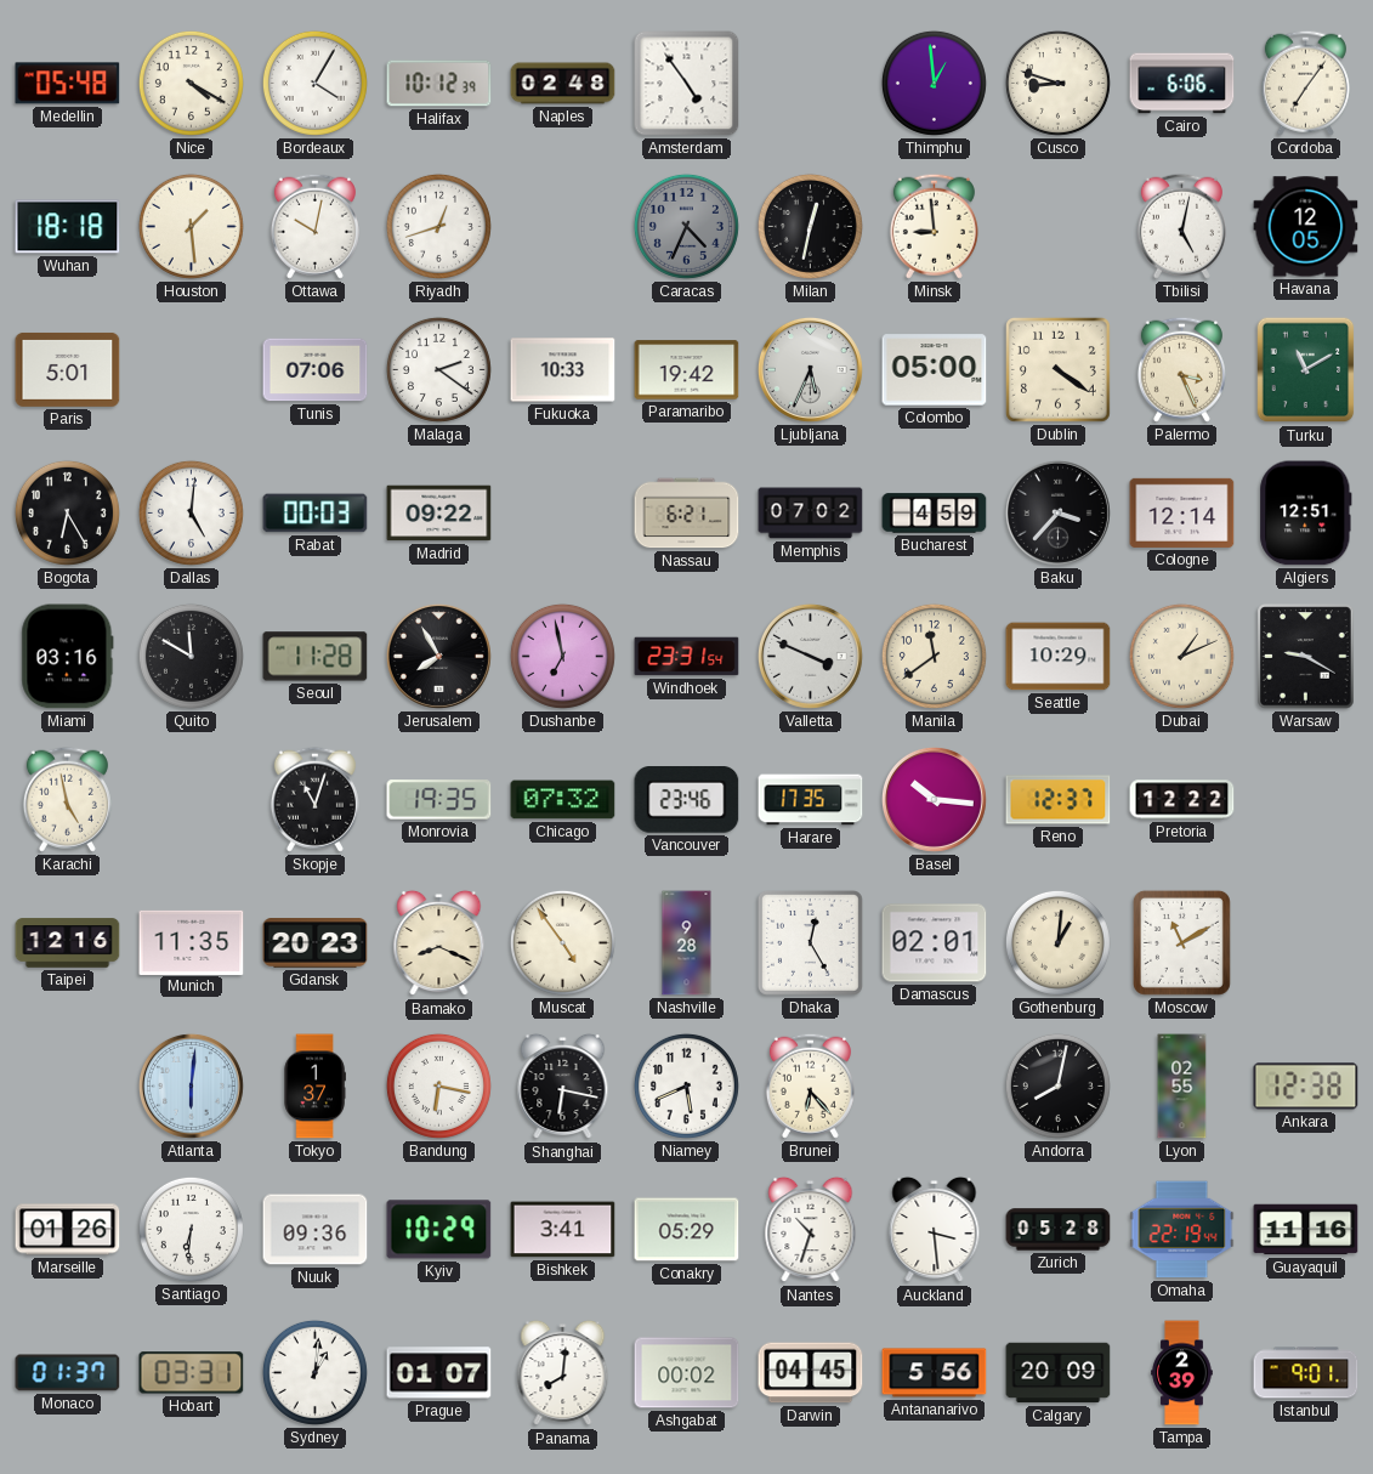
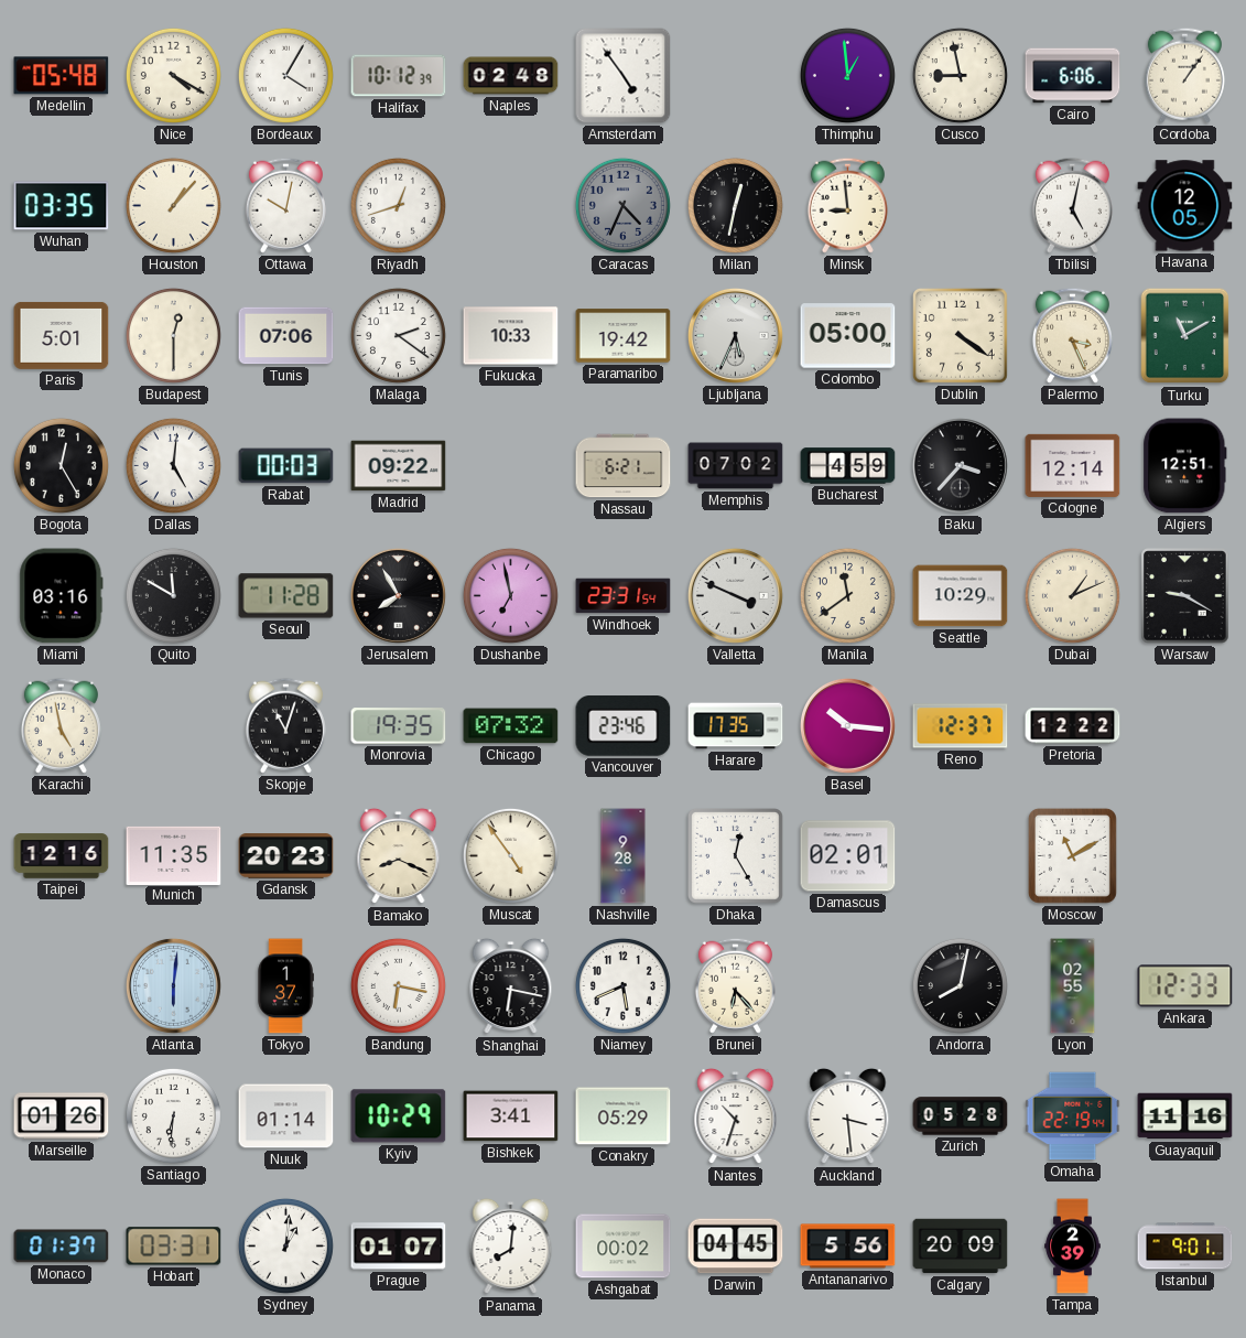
Cusco: 8:48 -> 8:58
Cordoba: 7:06 -> 1:06
Wuhan: 18:18 -> 03:35
Houston: 1:29 -> 1:07
Budapest: none -> 12:30
Bogota: 6:25 -> 12:25
Gothenburg: 1:01 -> none
Ankara: 12:38 -> 12:33
Nuuk: 09:36 -> 01:14
